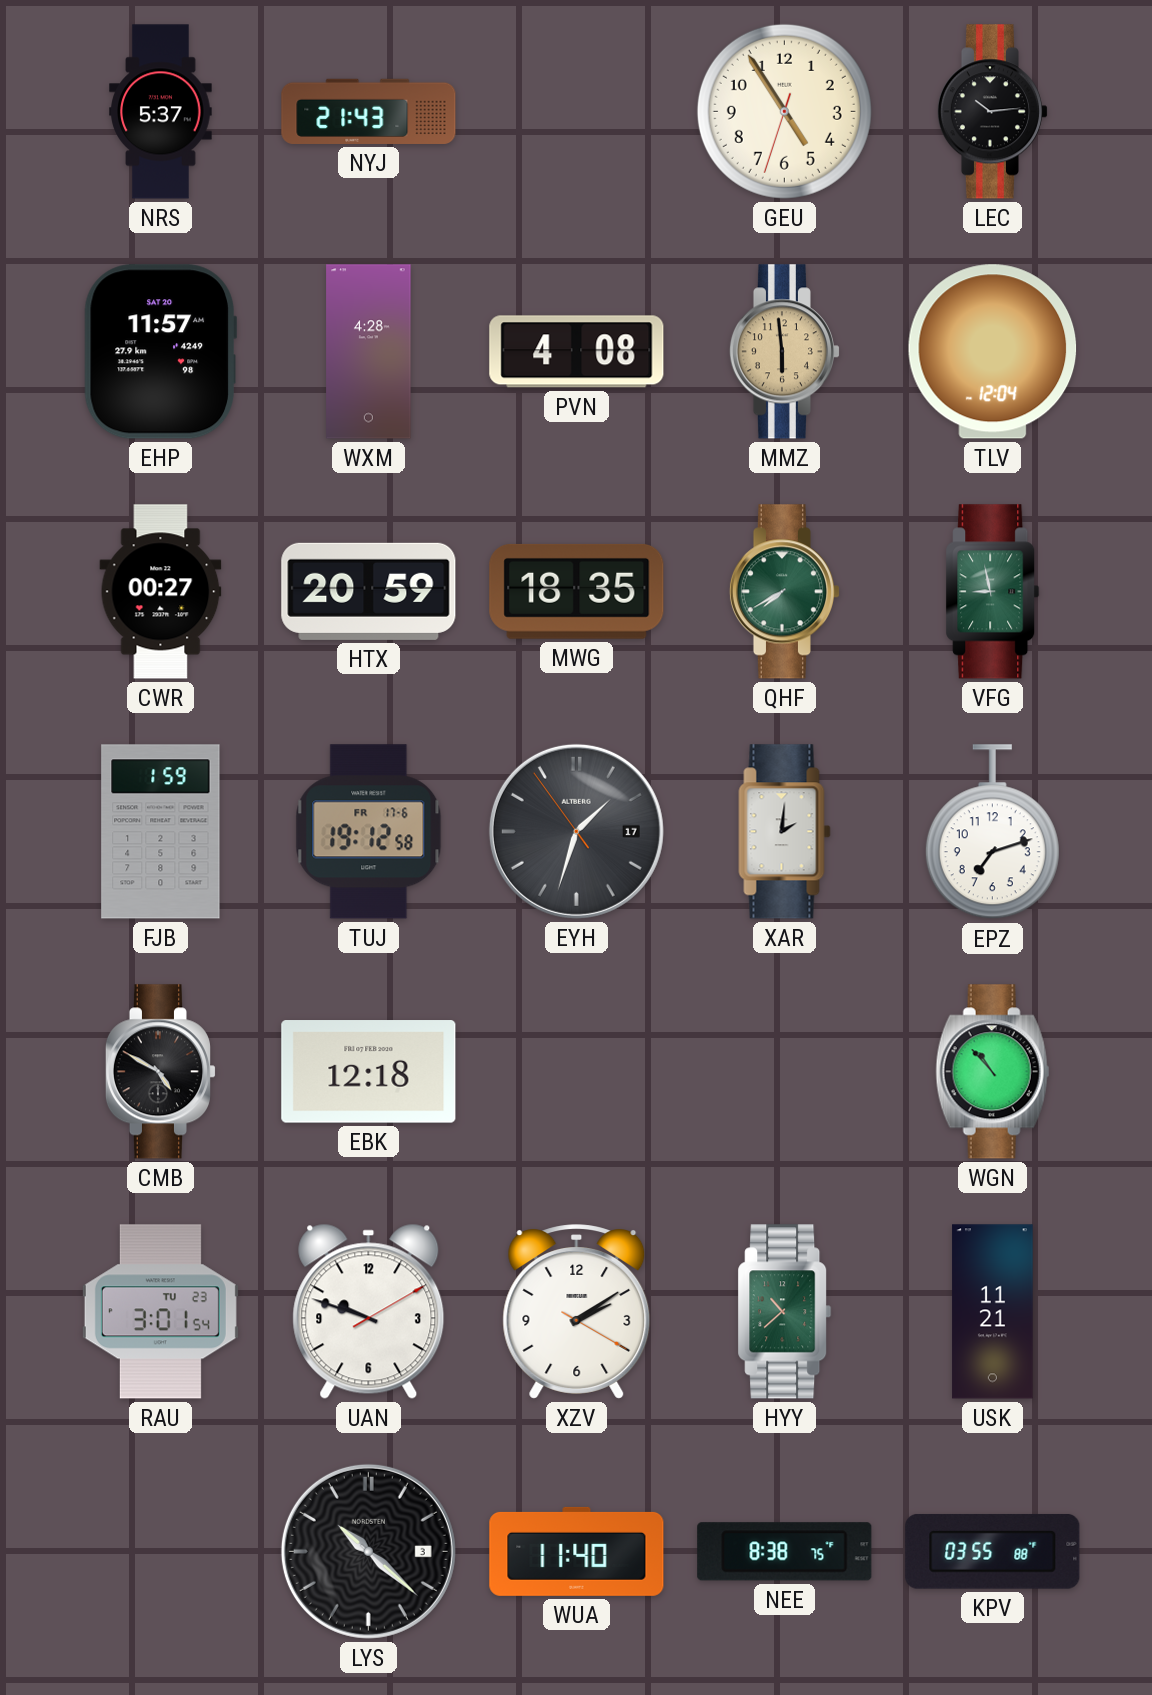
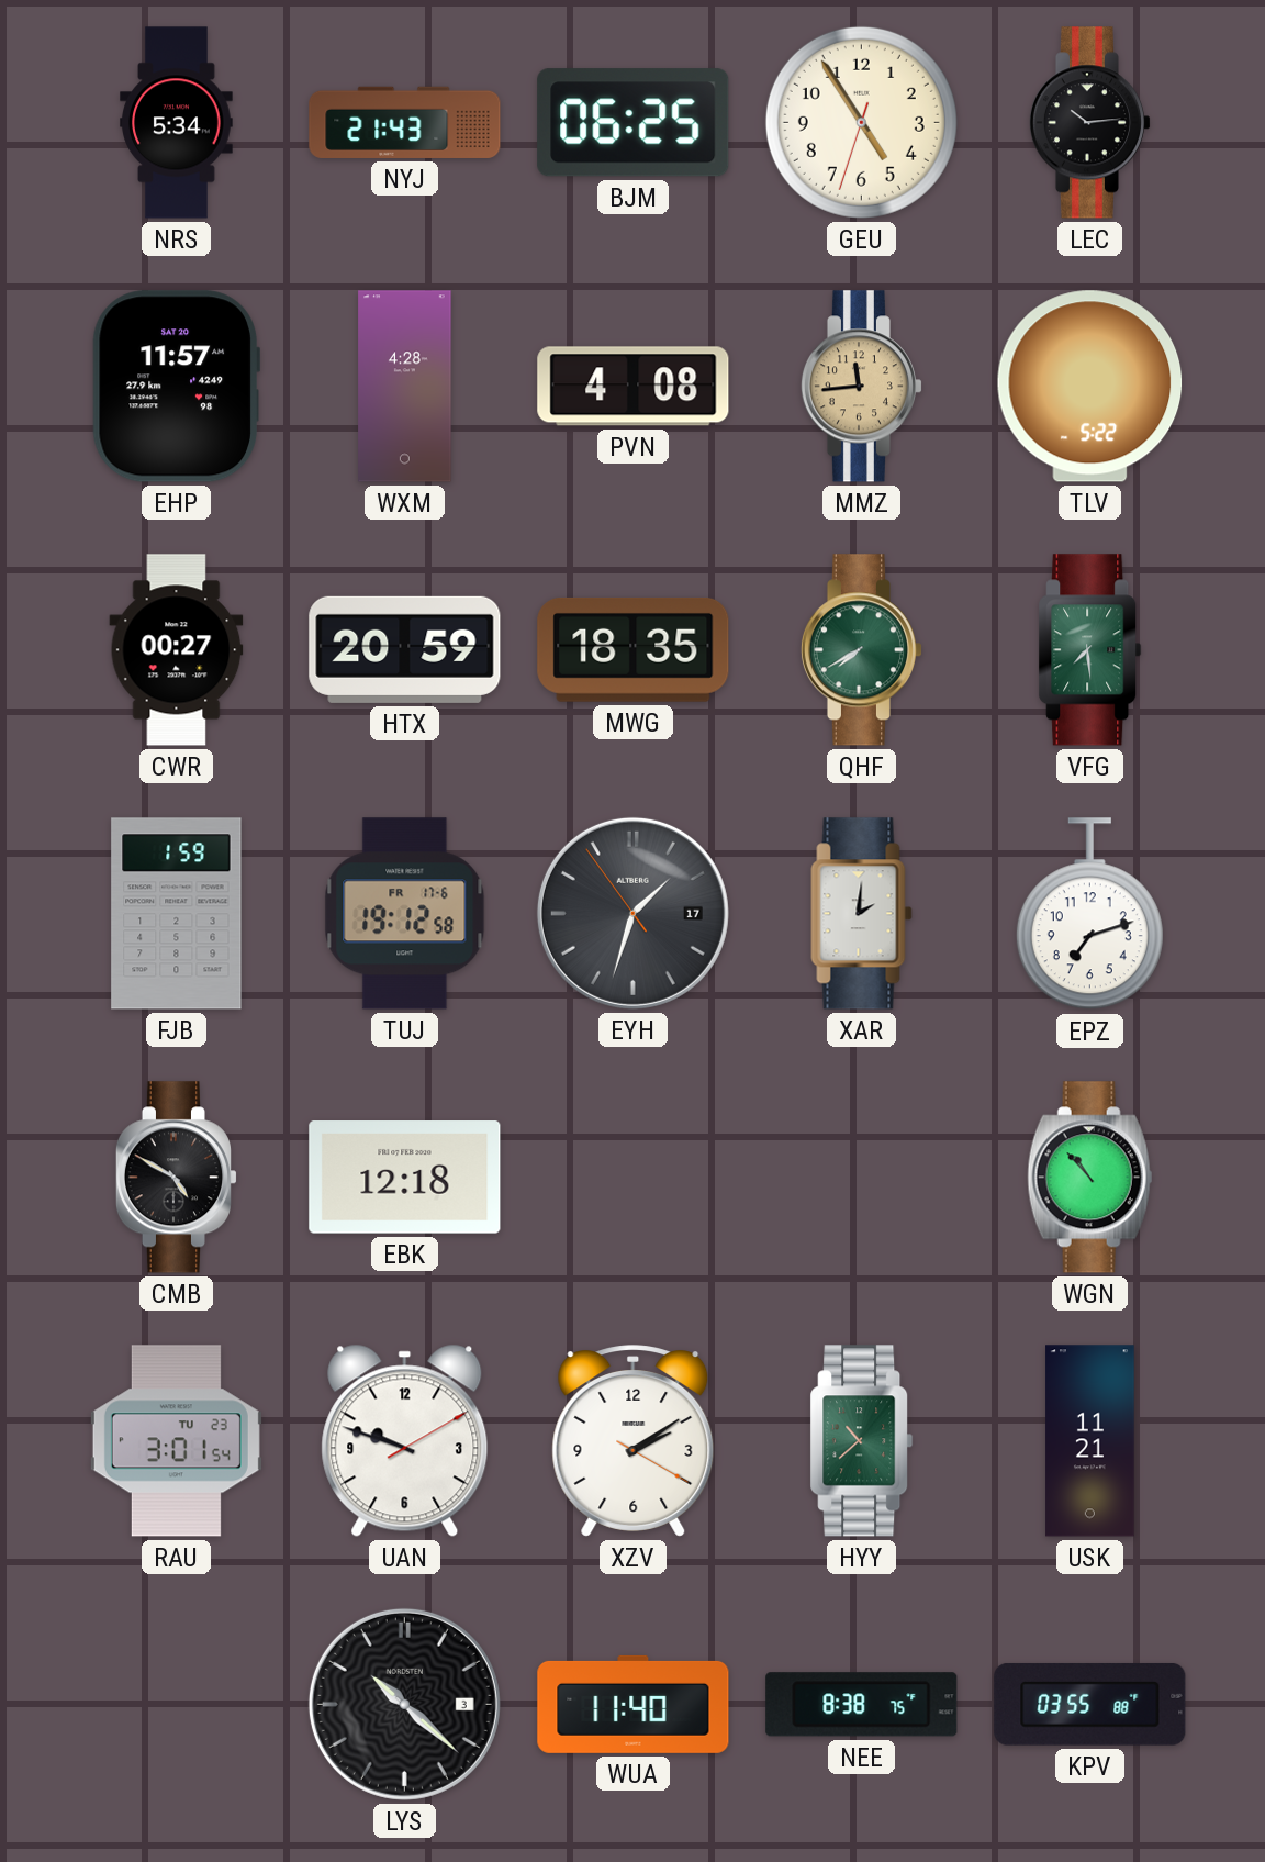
NRS: 5:37 -> 5:34
BJM: none -> 06:25
MMZ: 5:59 -> 11:44
TLV: 12:04 -> 5:22
VFG: 8:58 -> 7:29
